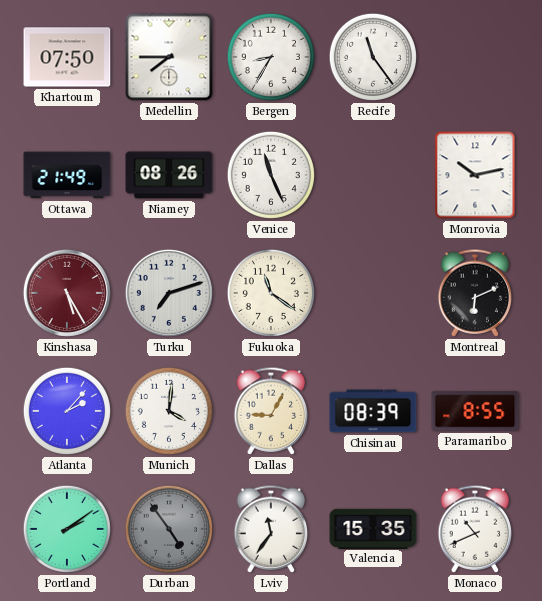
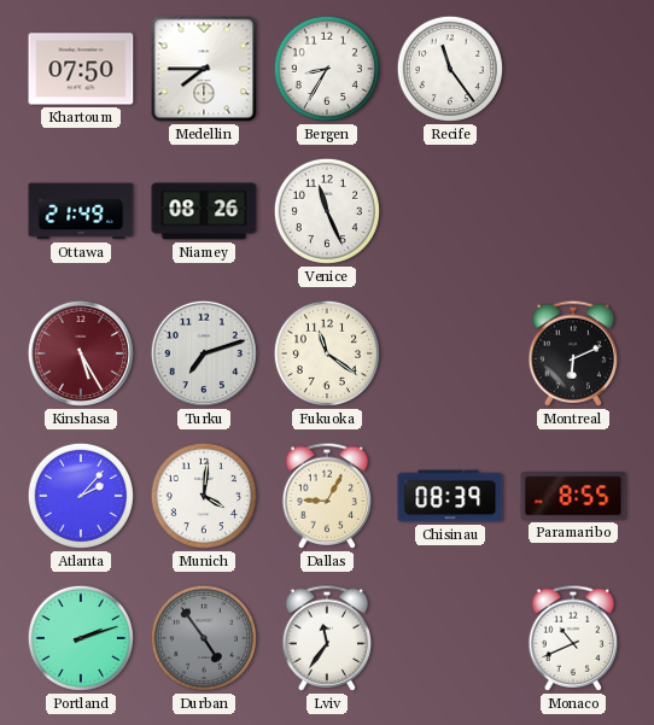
Monrovia: 10:13 -> none
Portland: 2:09 -> 2:12
Valencia: 15:35 -> none
